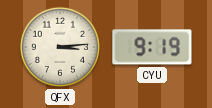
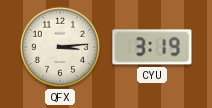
CYU: 9:19 -> 3:19
